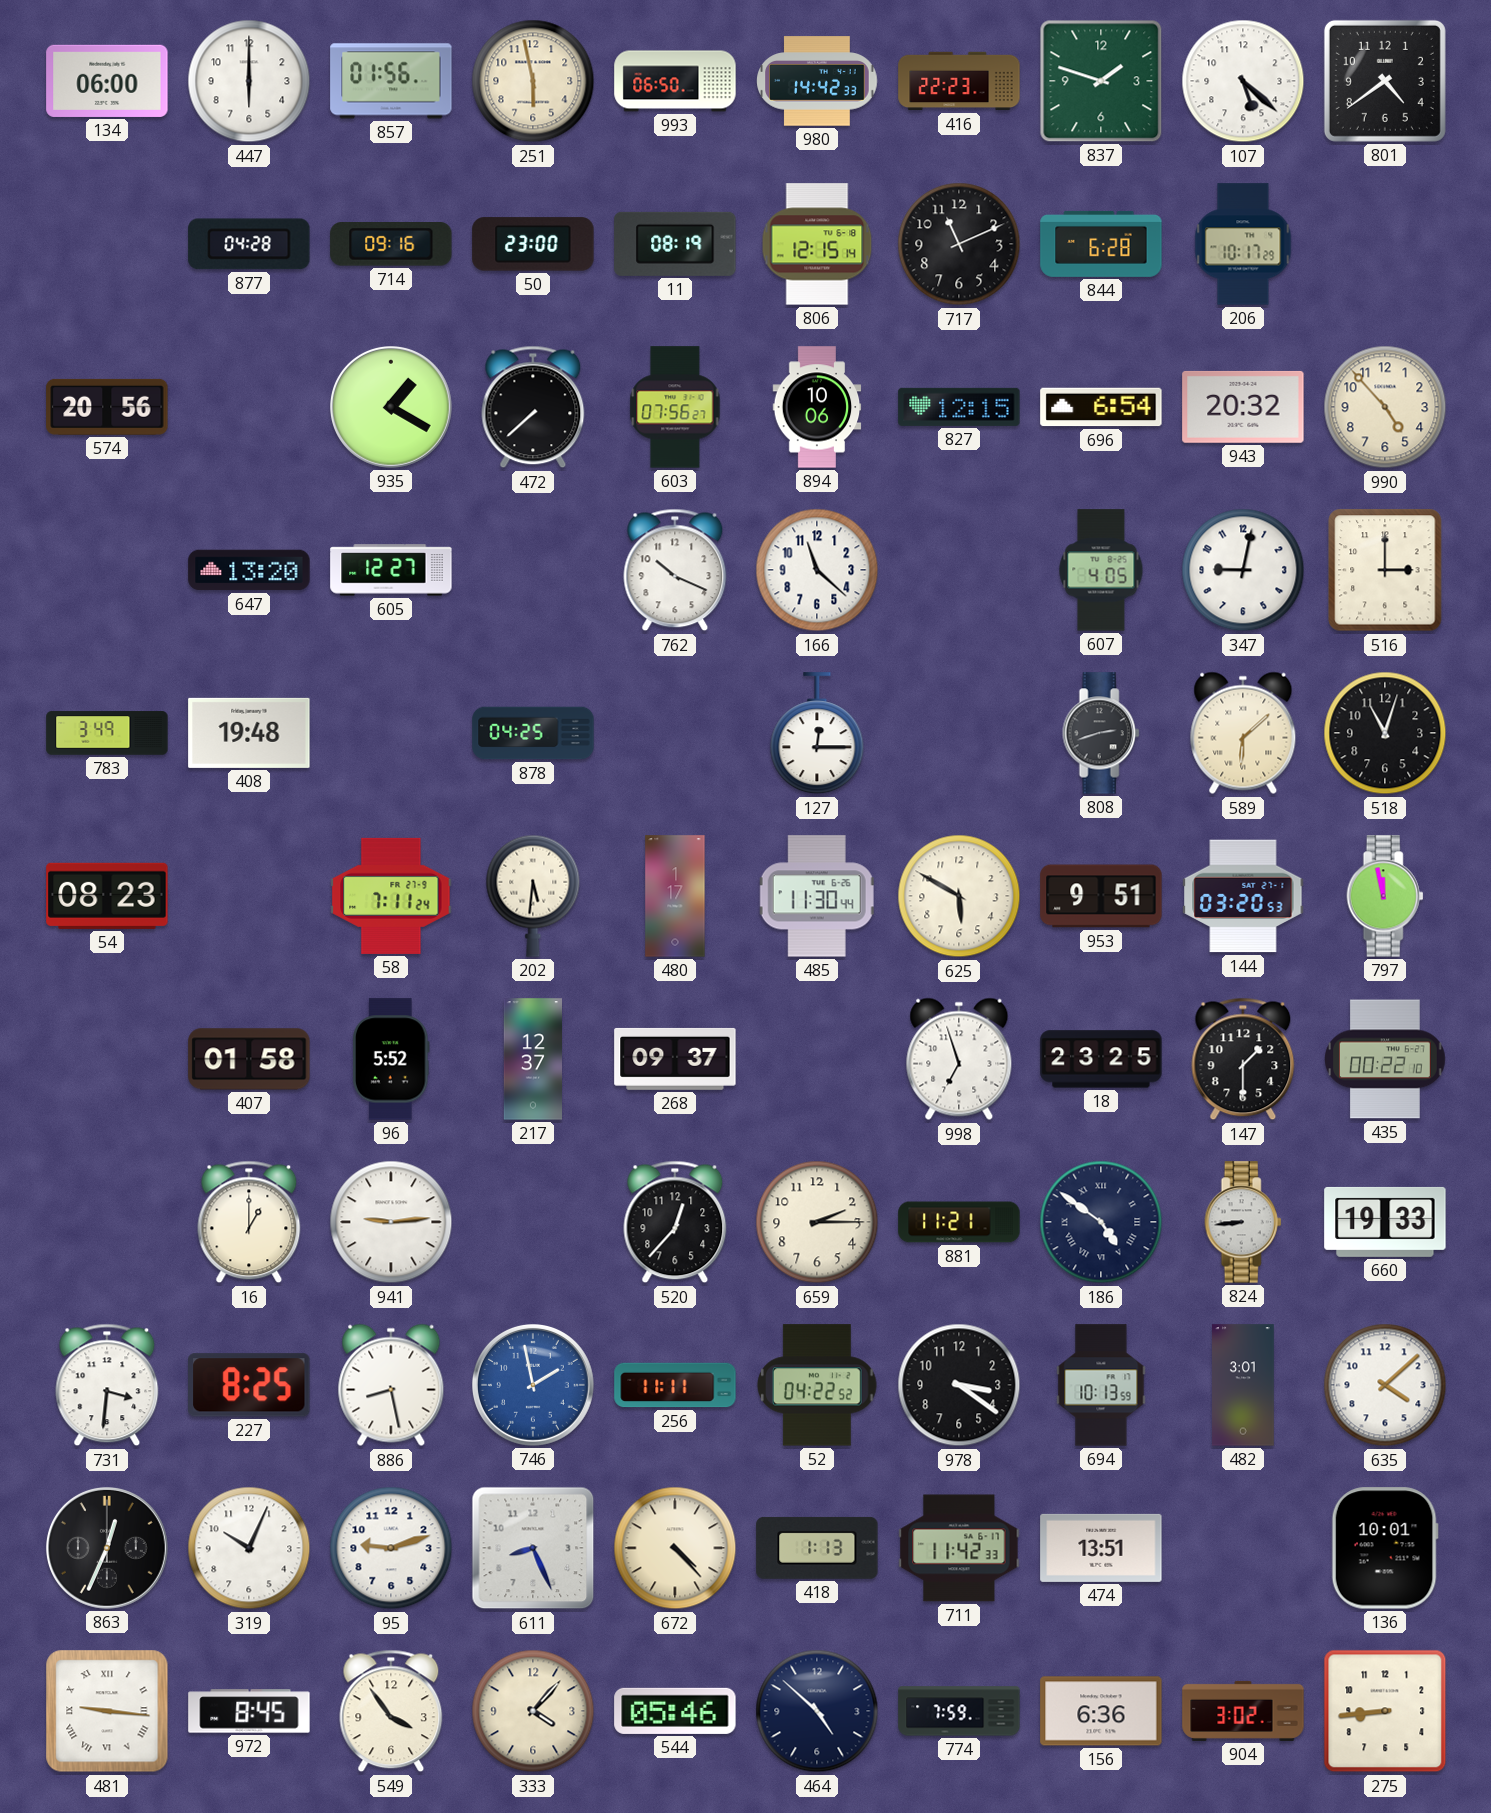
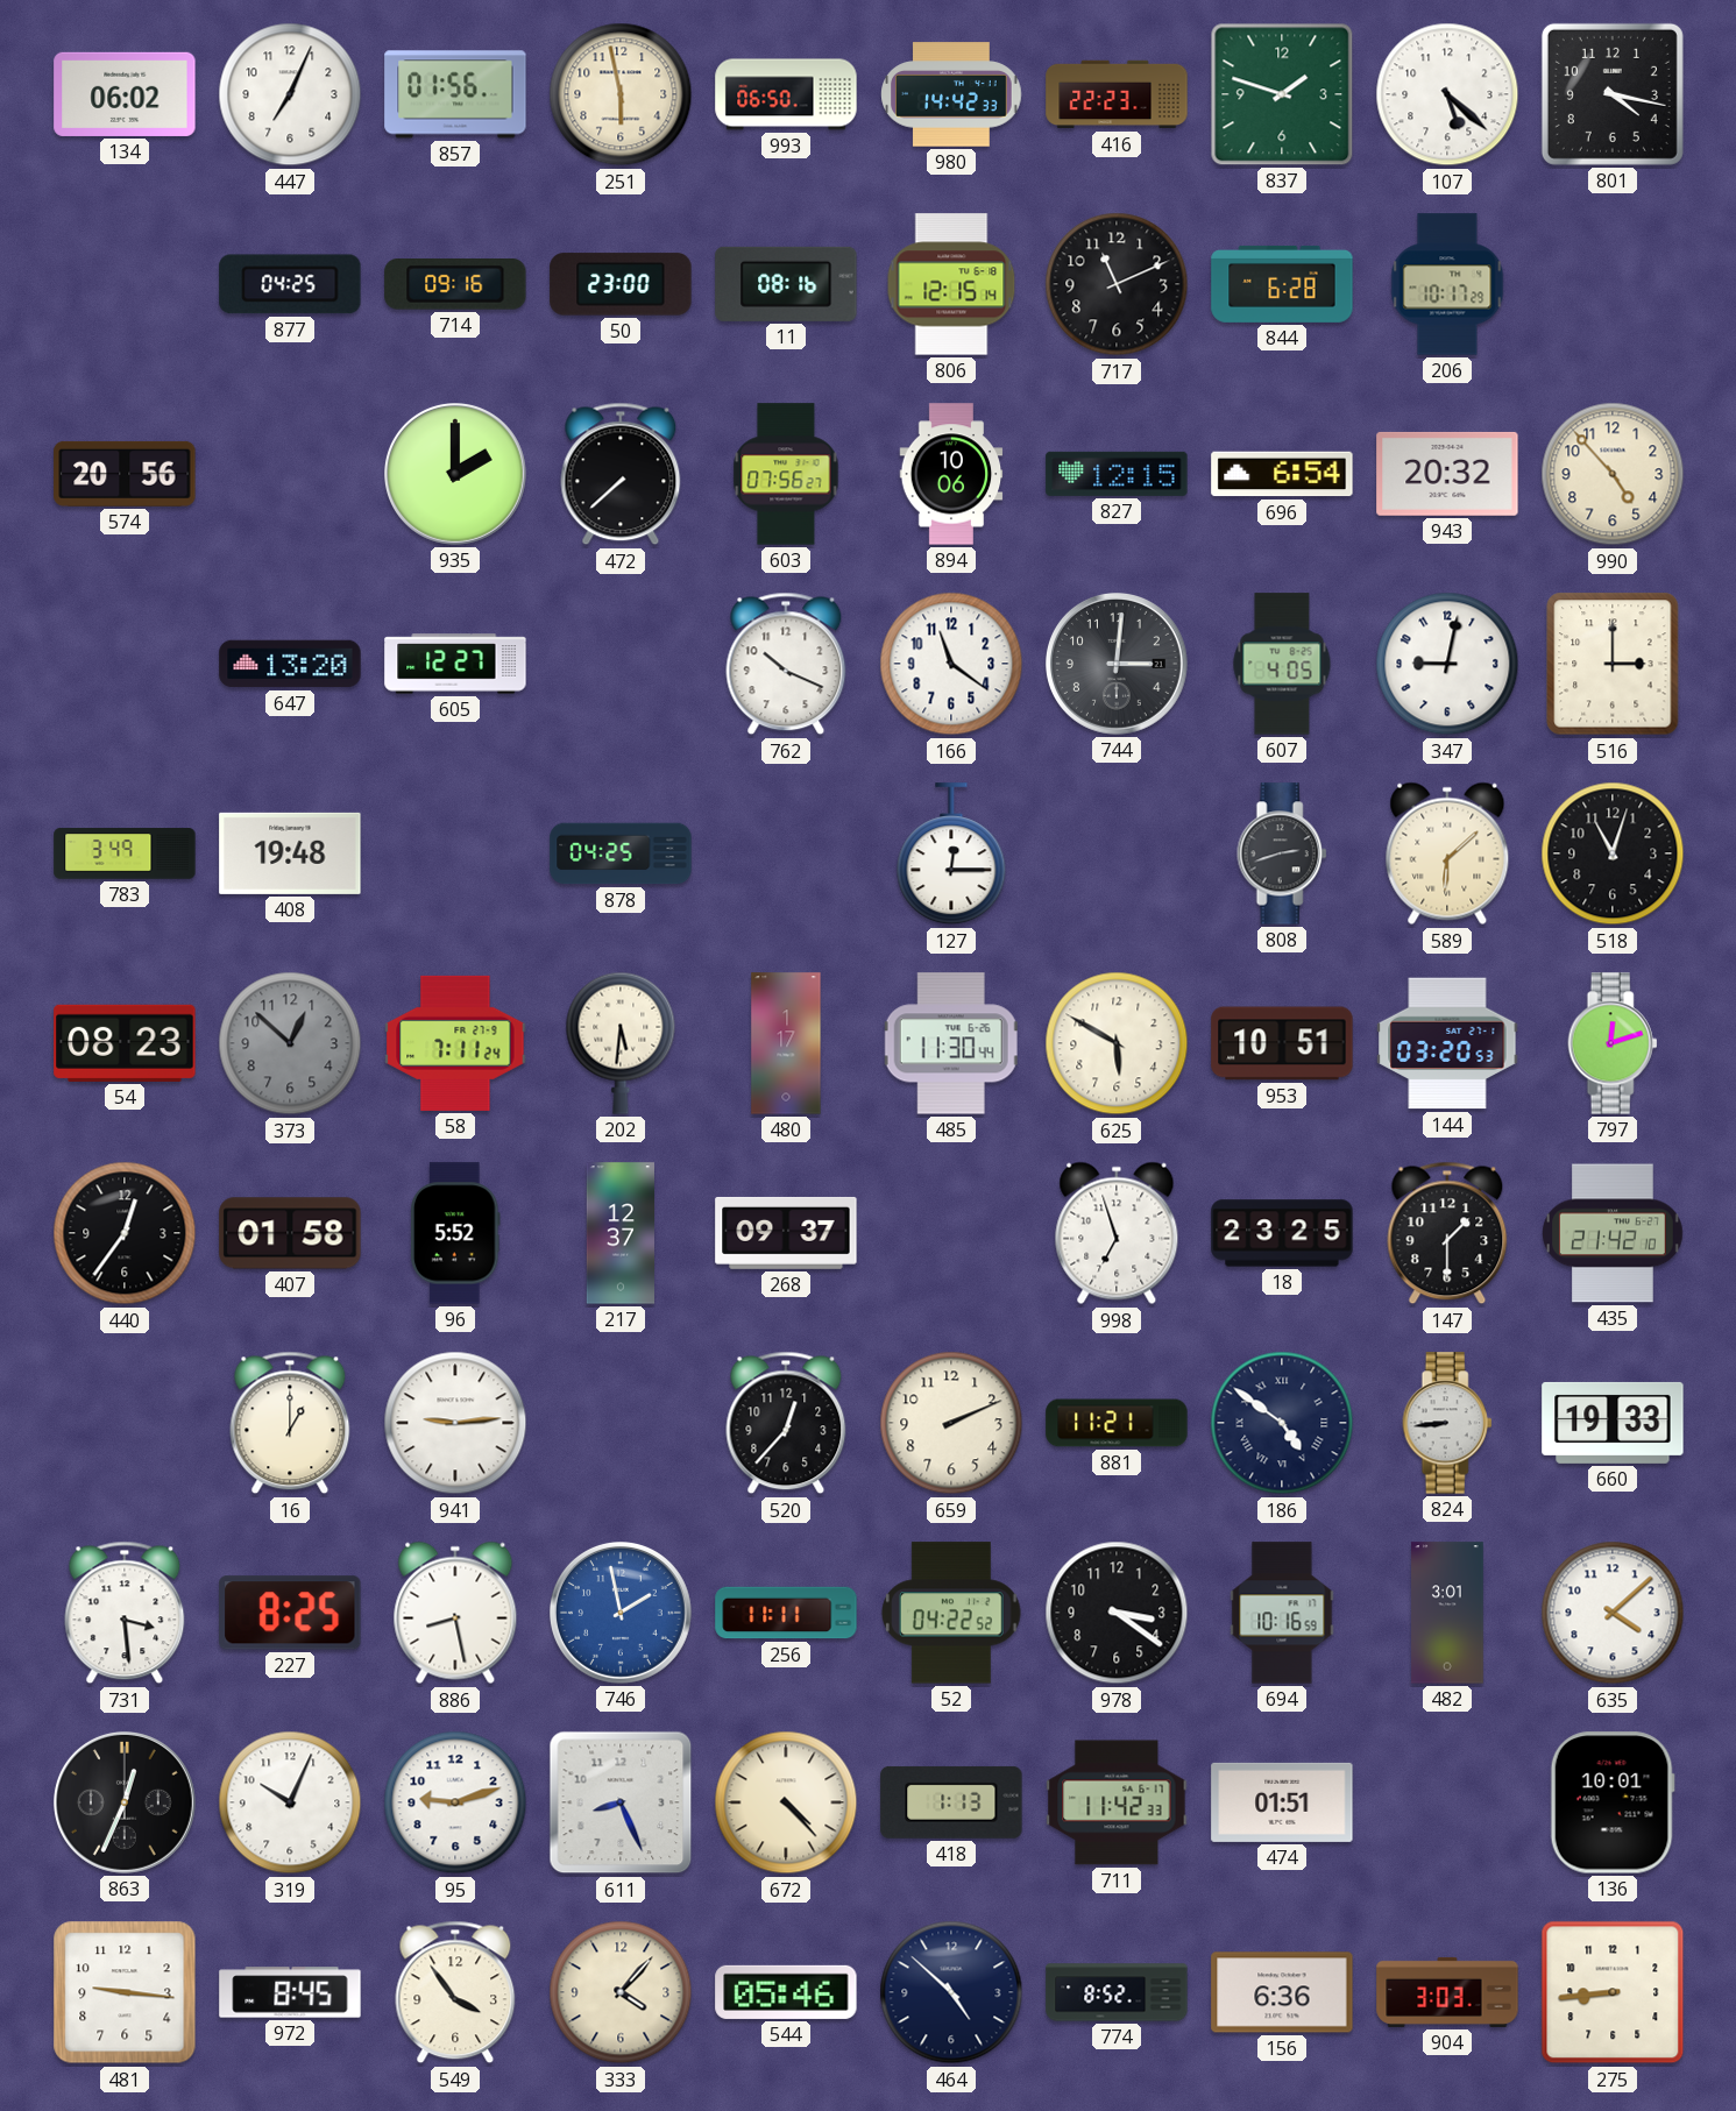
134: 06:00 -> 06:02
447: 6:00 -> 7:04
801: 4:39 -> 4:17
877: 04:28 -> 04:25
11: 08:19 -> 08:16
935: 1:20 -> 2:00
166: 11:22 -> 11:21
744: none -> 3:01
373: none -> 12:52
953: 9:51 -> 10:51
797: 11:58 -> 12:12
440: none -> 12:36
435: 00:22 -> 21:42
659: 2:15 -> 2:11
731: 3:31 -> 3:29
694: 10:13 -> 10:16
474: 13:51 -> 01:51
481 numerals: Roman -> Arabic
774: 7:59 -> 8:52
904: 3:02 -> 3:03
